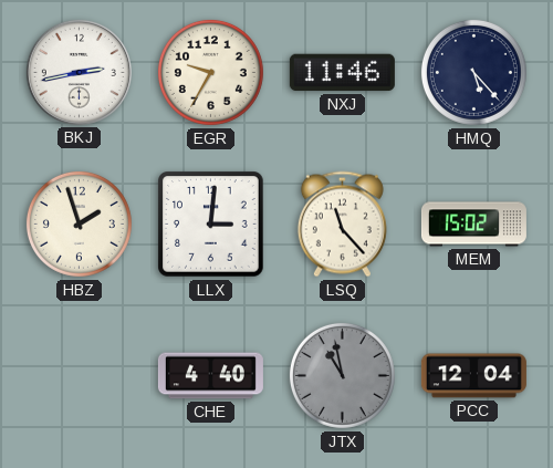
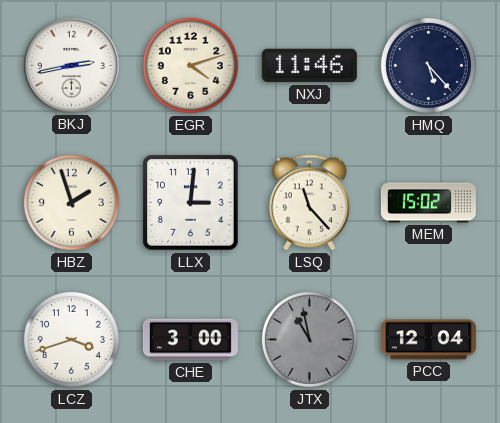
EGR: 9:35 -> 4:12
LCZ: none -> 3:42
CHE: 4:40 -> 3:00
